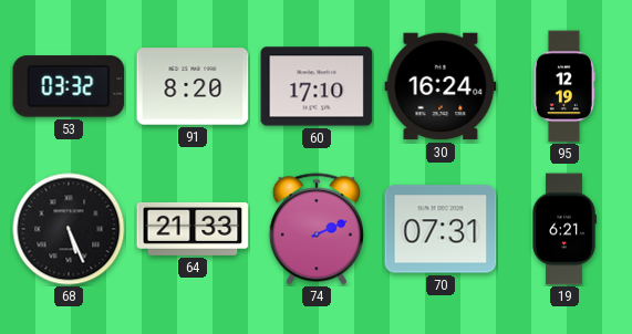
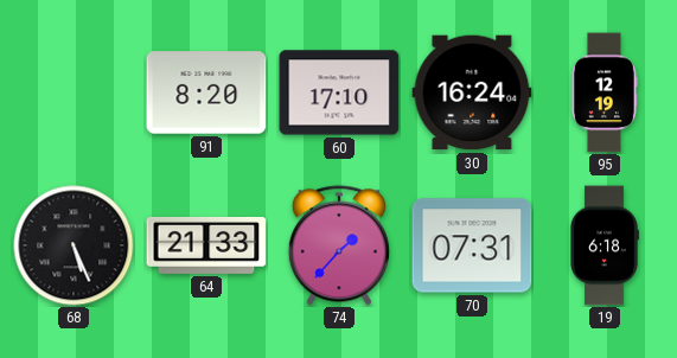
53: 03:32 -> none
74: 2:11 -> 1:37
19: 6:21 -> 6:18
